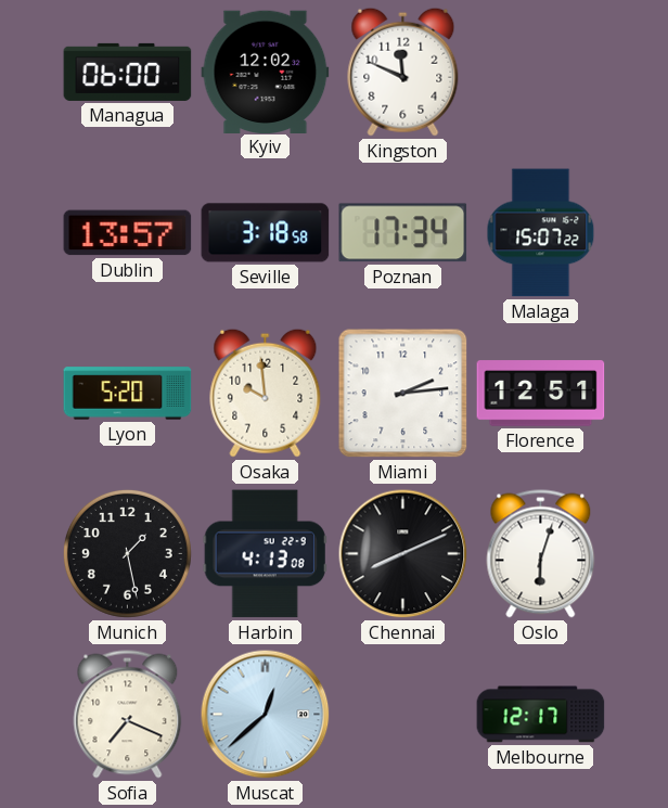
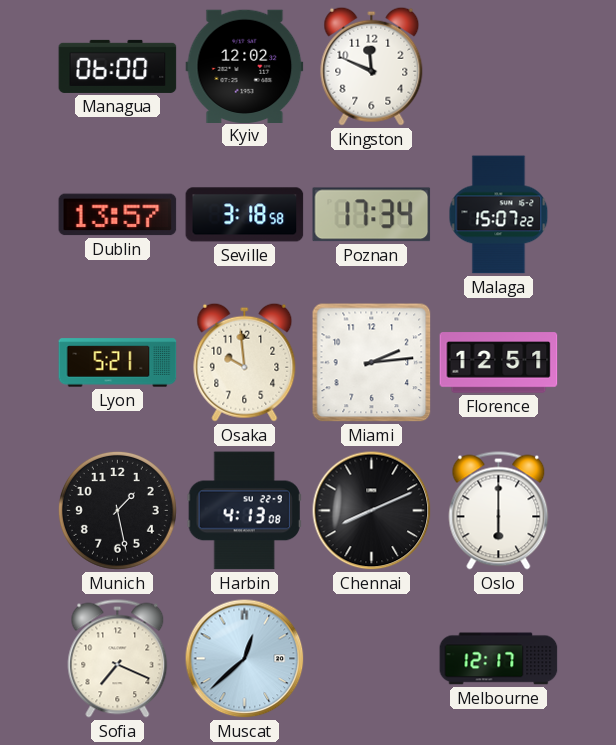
Lyon: 5:20 -> 5:21
Oslo: 6:03 -> 6:00
